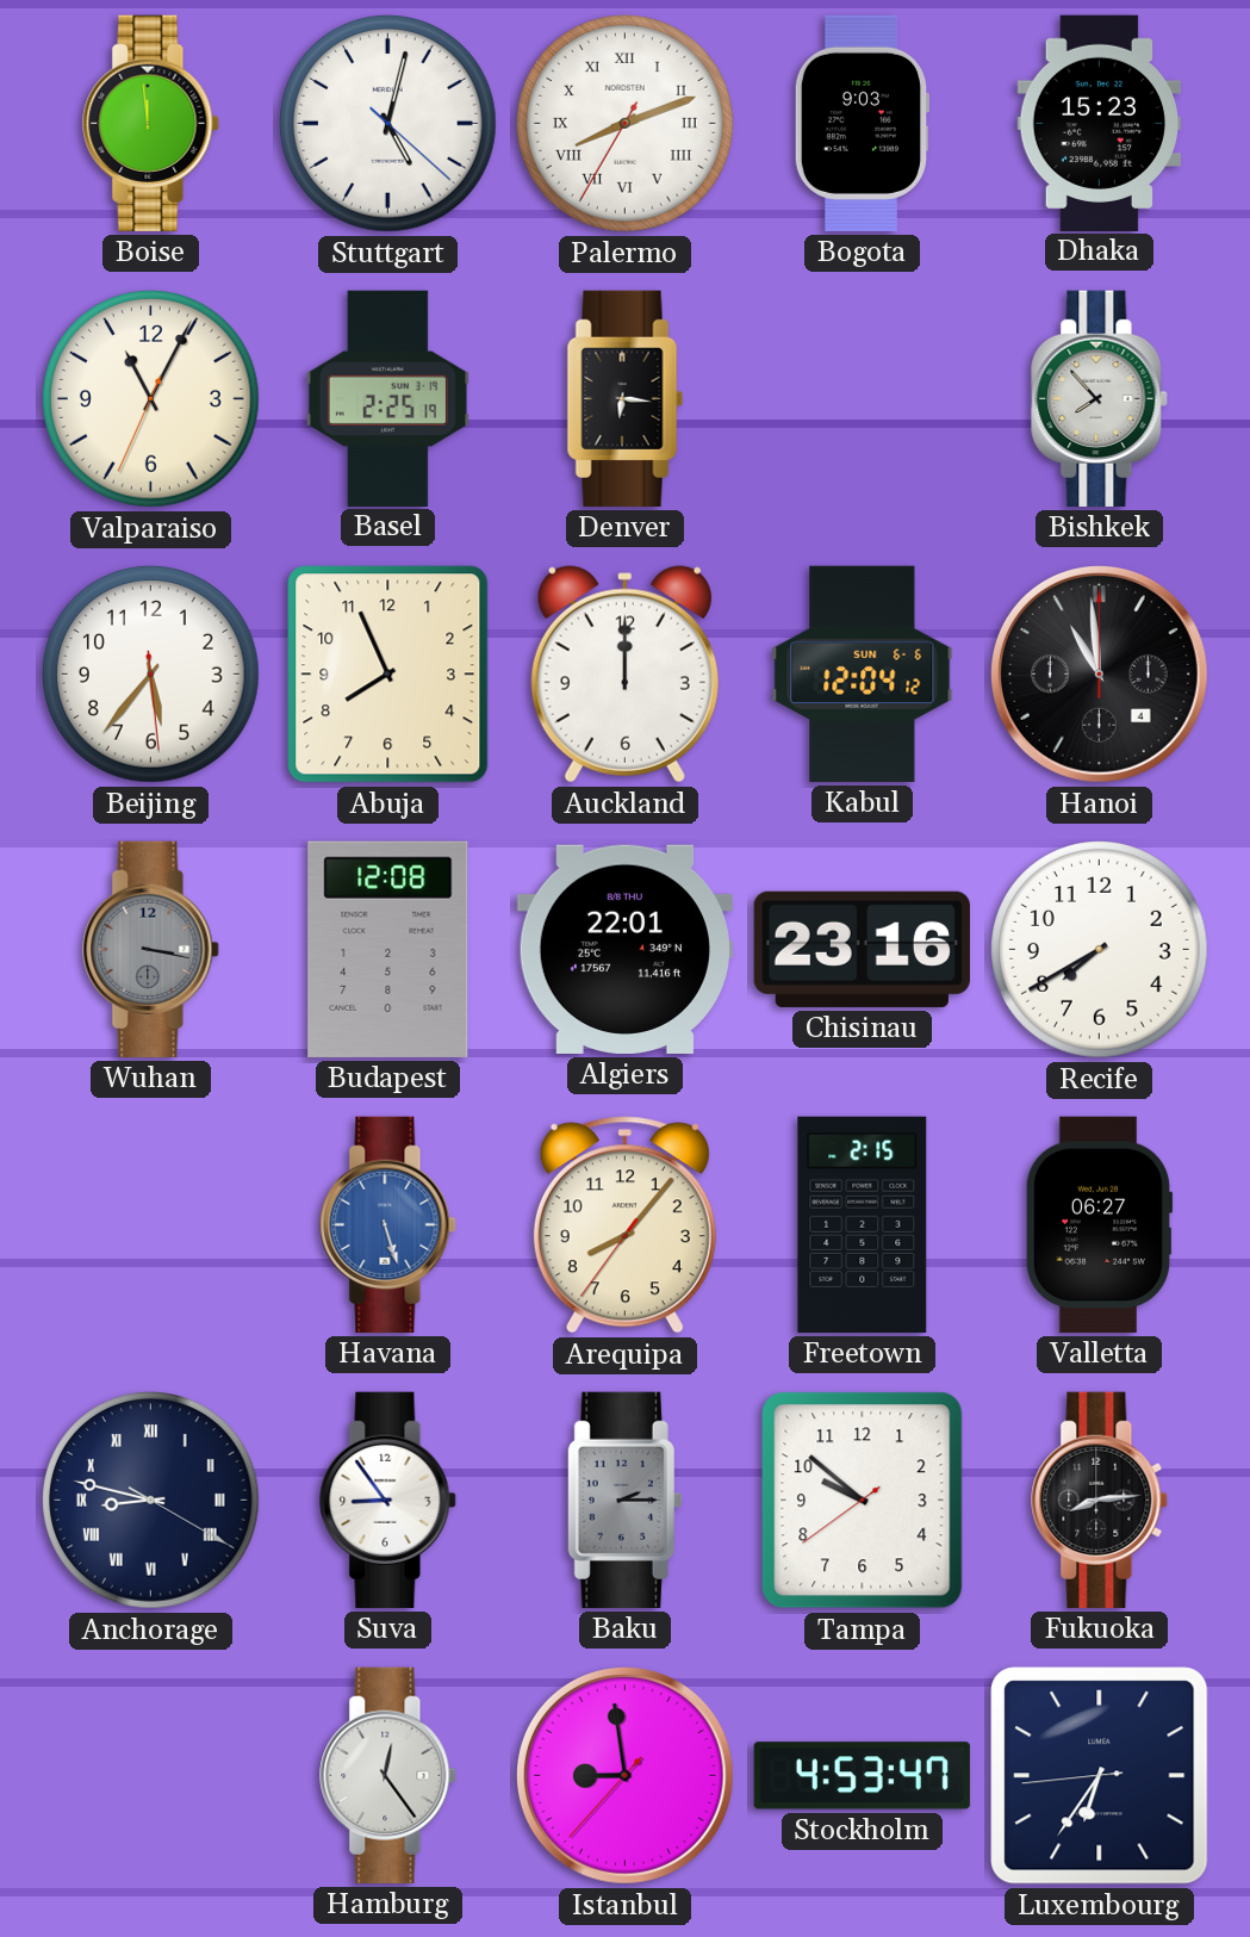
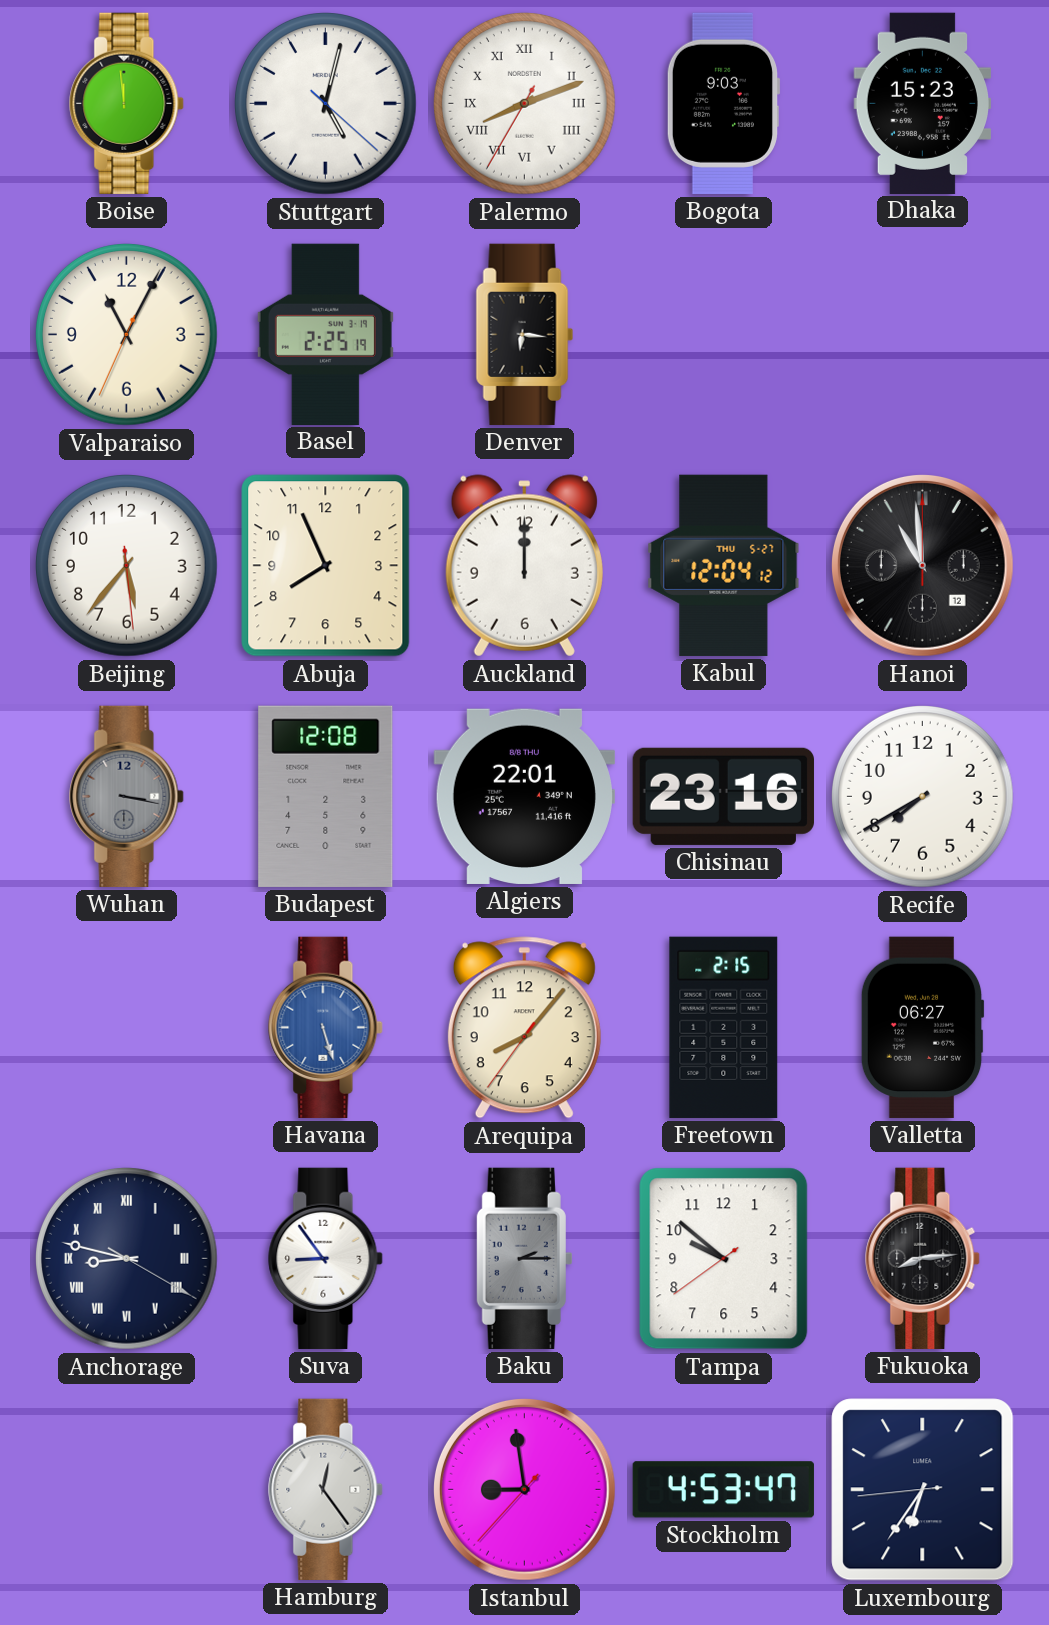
Bishkek: 7:53 -> none
Kabul date: SUN 6-6 -> THU 5-27
Hanoi date: 4 -> 12
